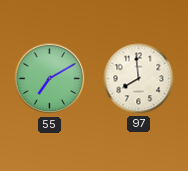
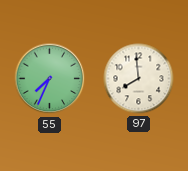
55: 7:10 -> 7:34
